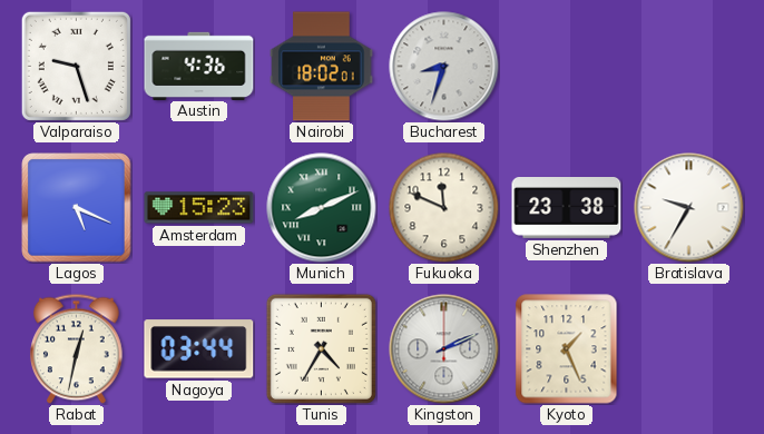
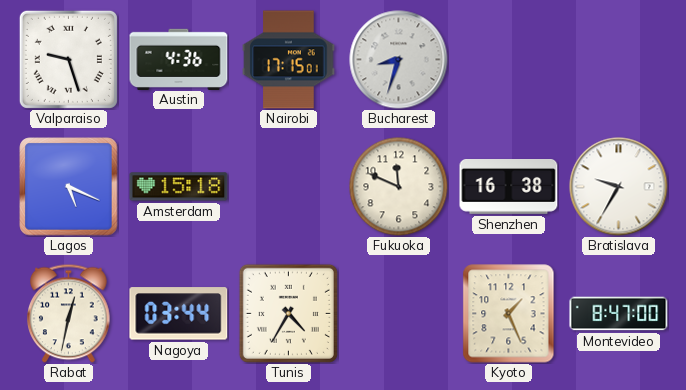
Nairobi: 18:02 -> 17:15
Amsterdam: 15:23 -> 15:18
Munich: 8:11 -> none
Shenzhen: 23:38 -> 16:38
Kingston: 2:11 -> none
Montevideo: none -> 8:47
